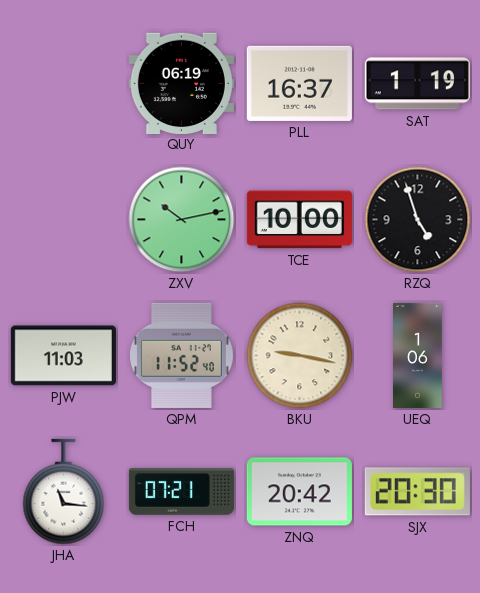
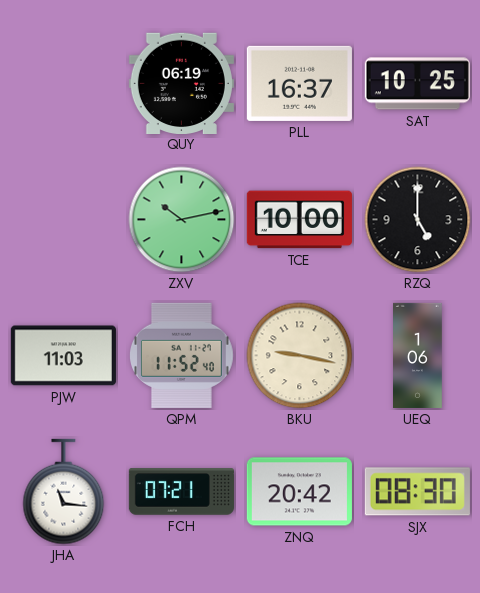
SAT: 1:19 -> 10:25
RZQ: 4:57 -> 5:00
SJX: 20:30 -> 08:30
